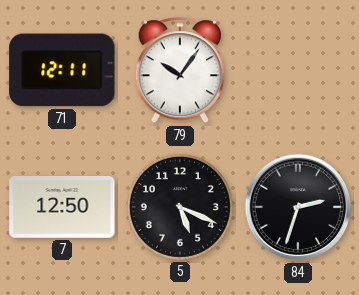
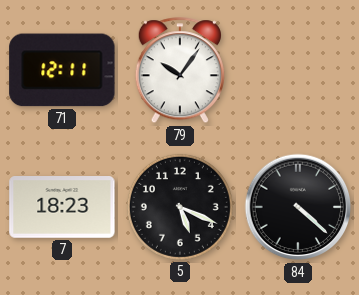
7: 12:50 -> 18:23
84: 2:33 -> 4:22
